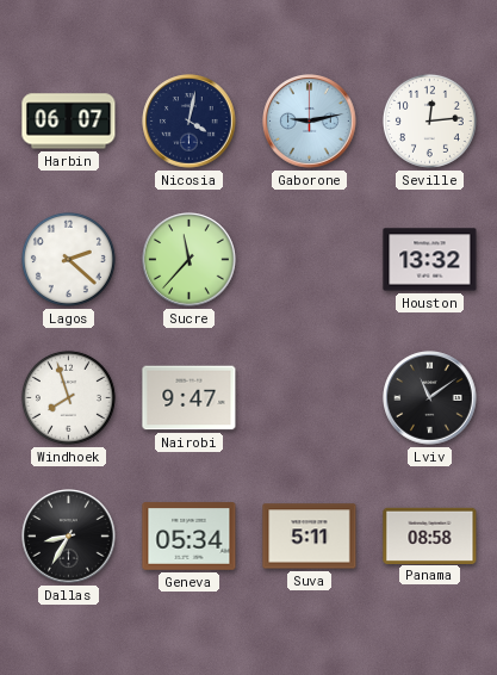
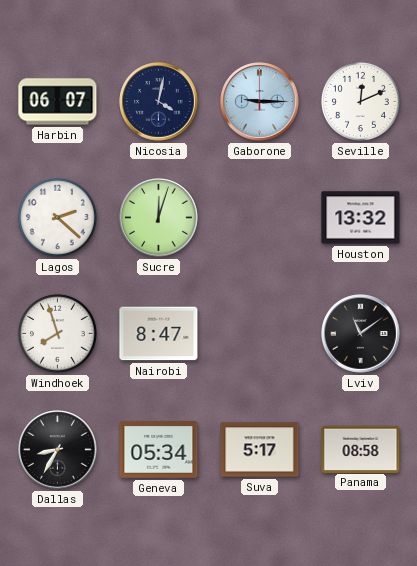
Gaborone: 9:13 -> 9:15
Seville: 12:14 -> 12:11
Sucre: 11:37 -> 12:03
Nairobi: 9:47 -> 8:47
Suva: 5:11 -> 5:17
